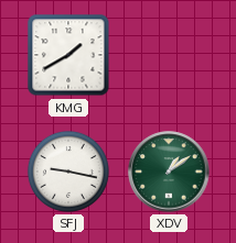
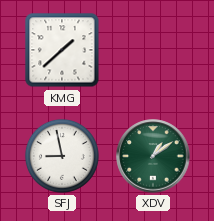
KMG: 1:40 -> 1:38
SFJ: 9:17 -> 8:58
